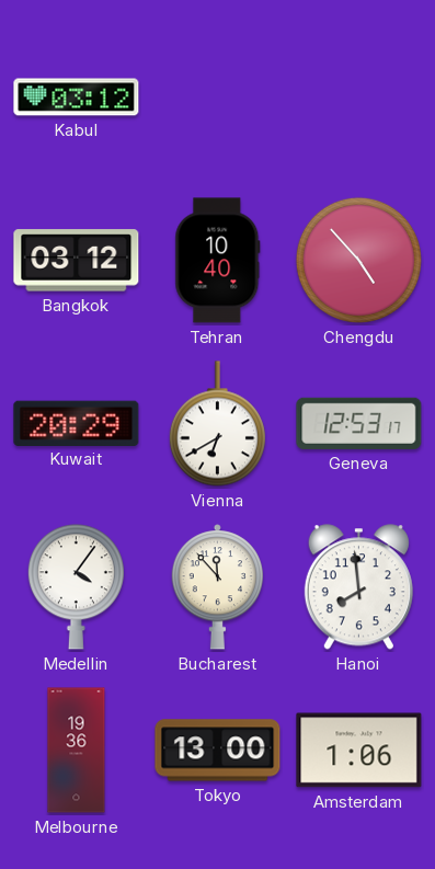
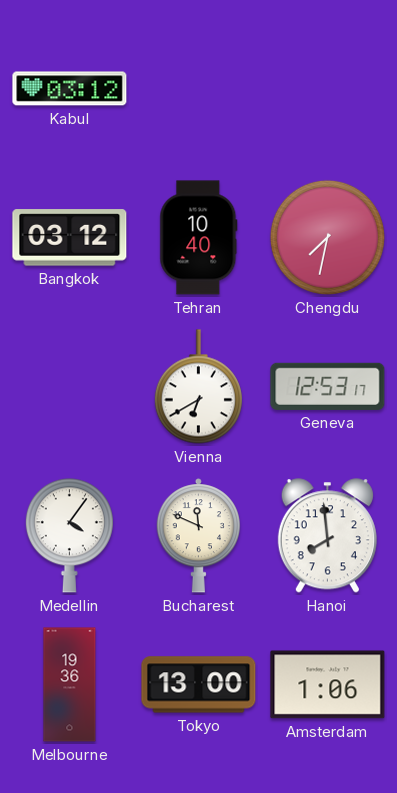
Chengdu: 4:53 -> 7:32
Kuwait: 20:29 -> none
Bucharest: 11:53 -> 11:49
